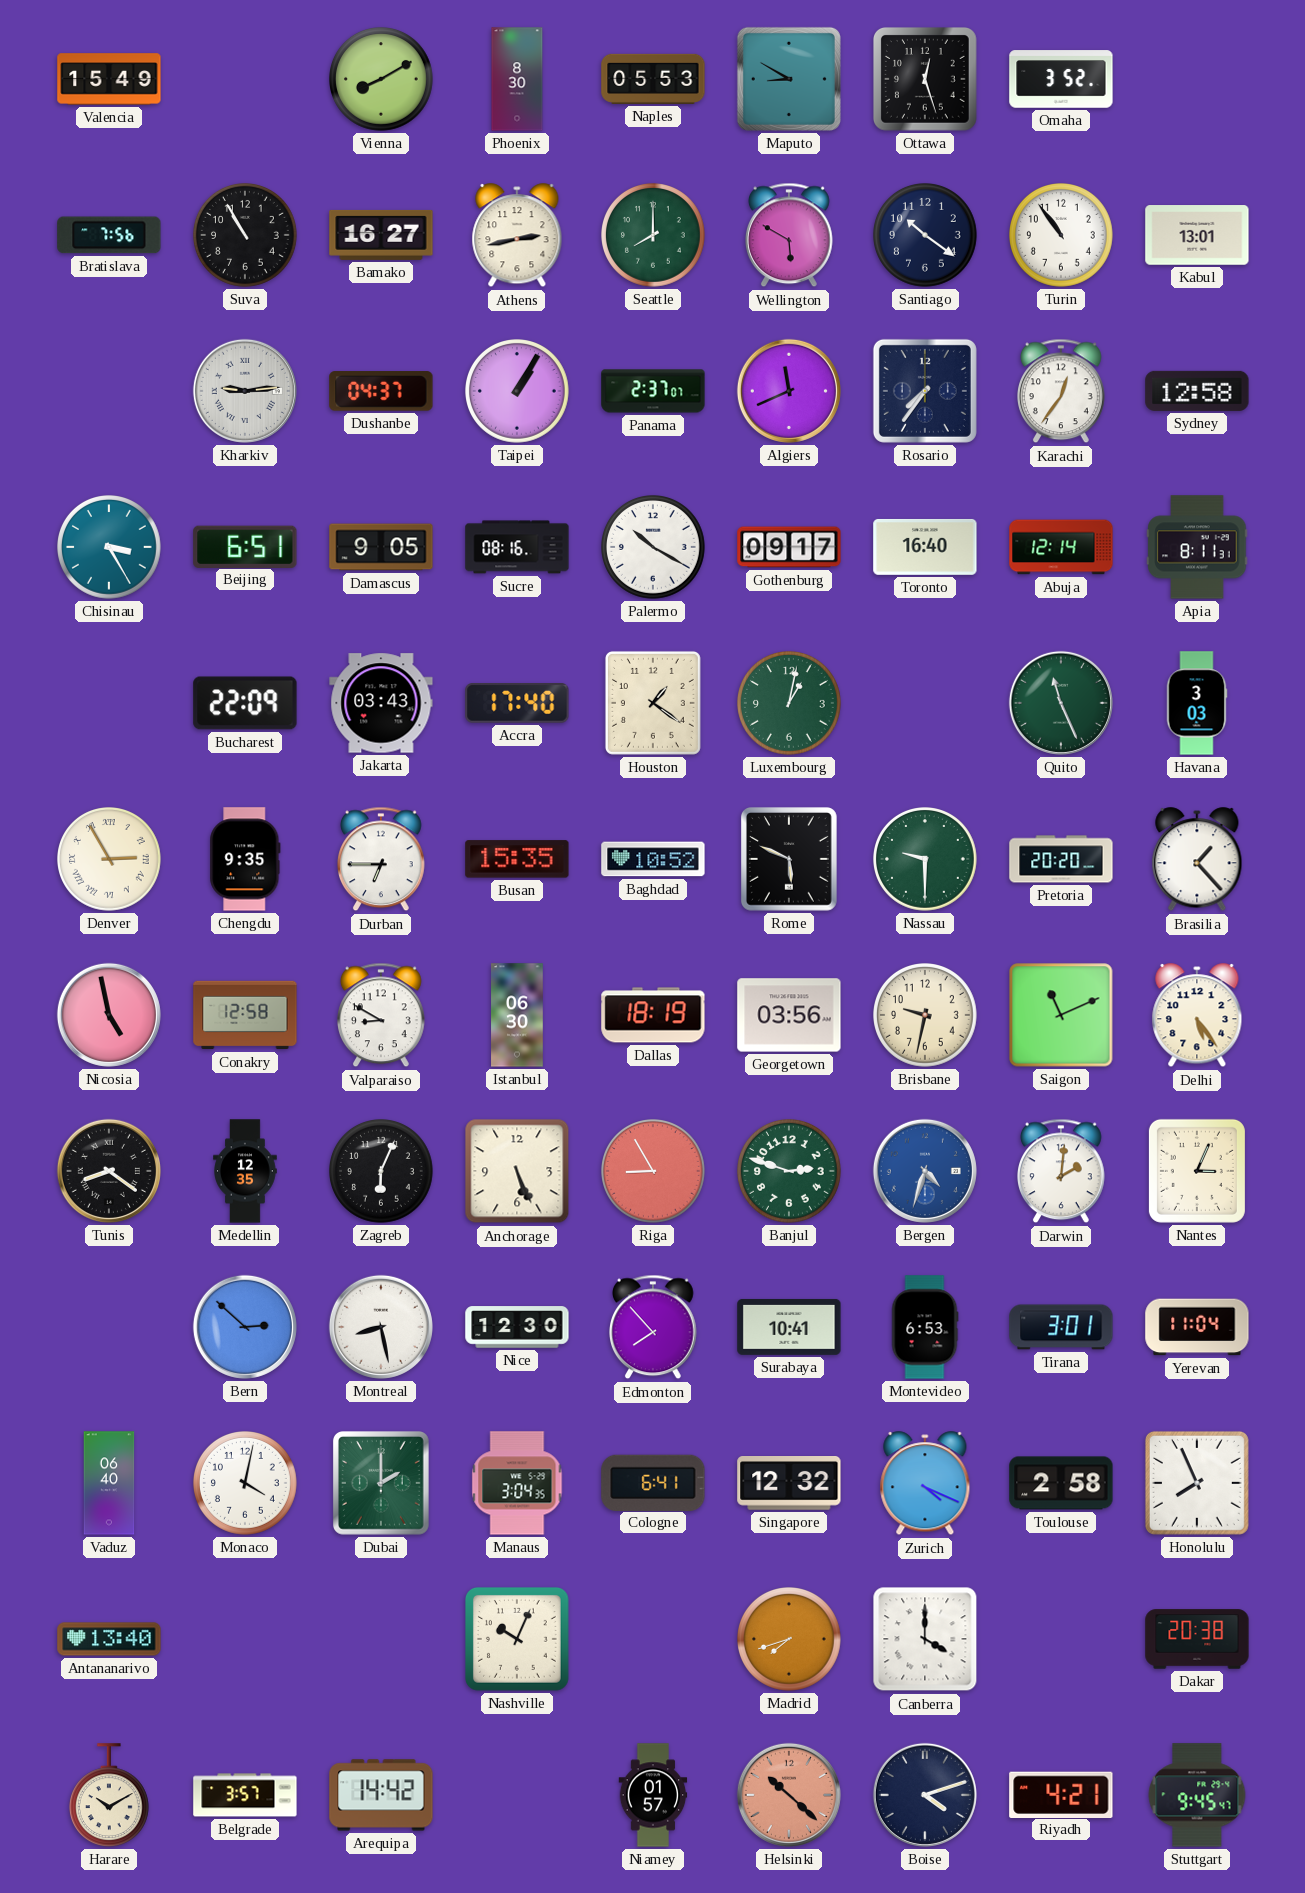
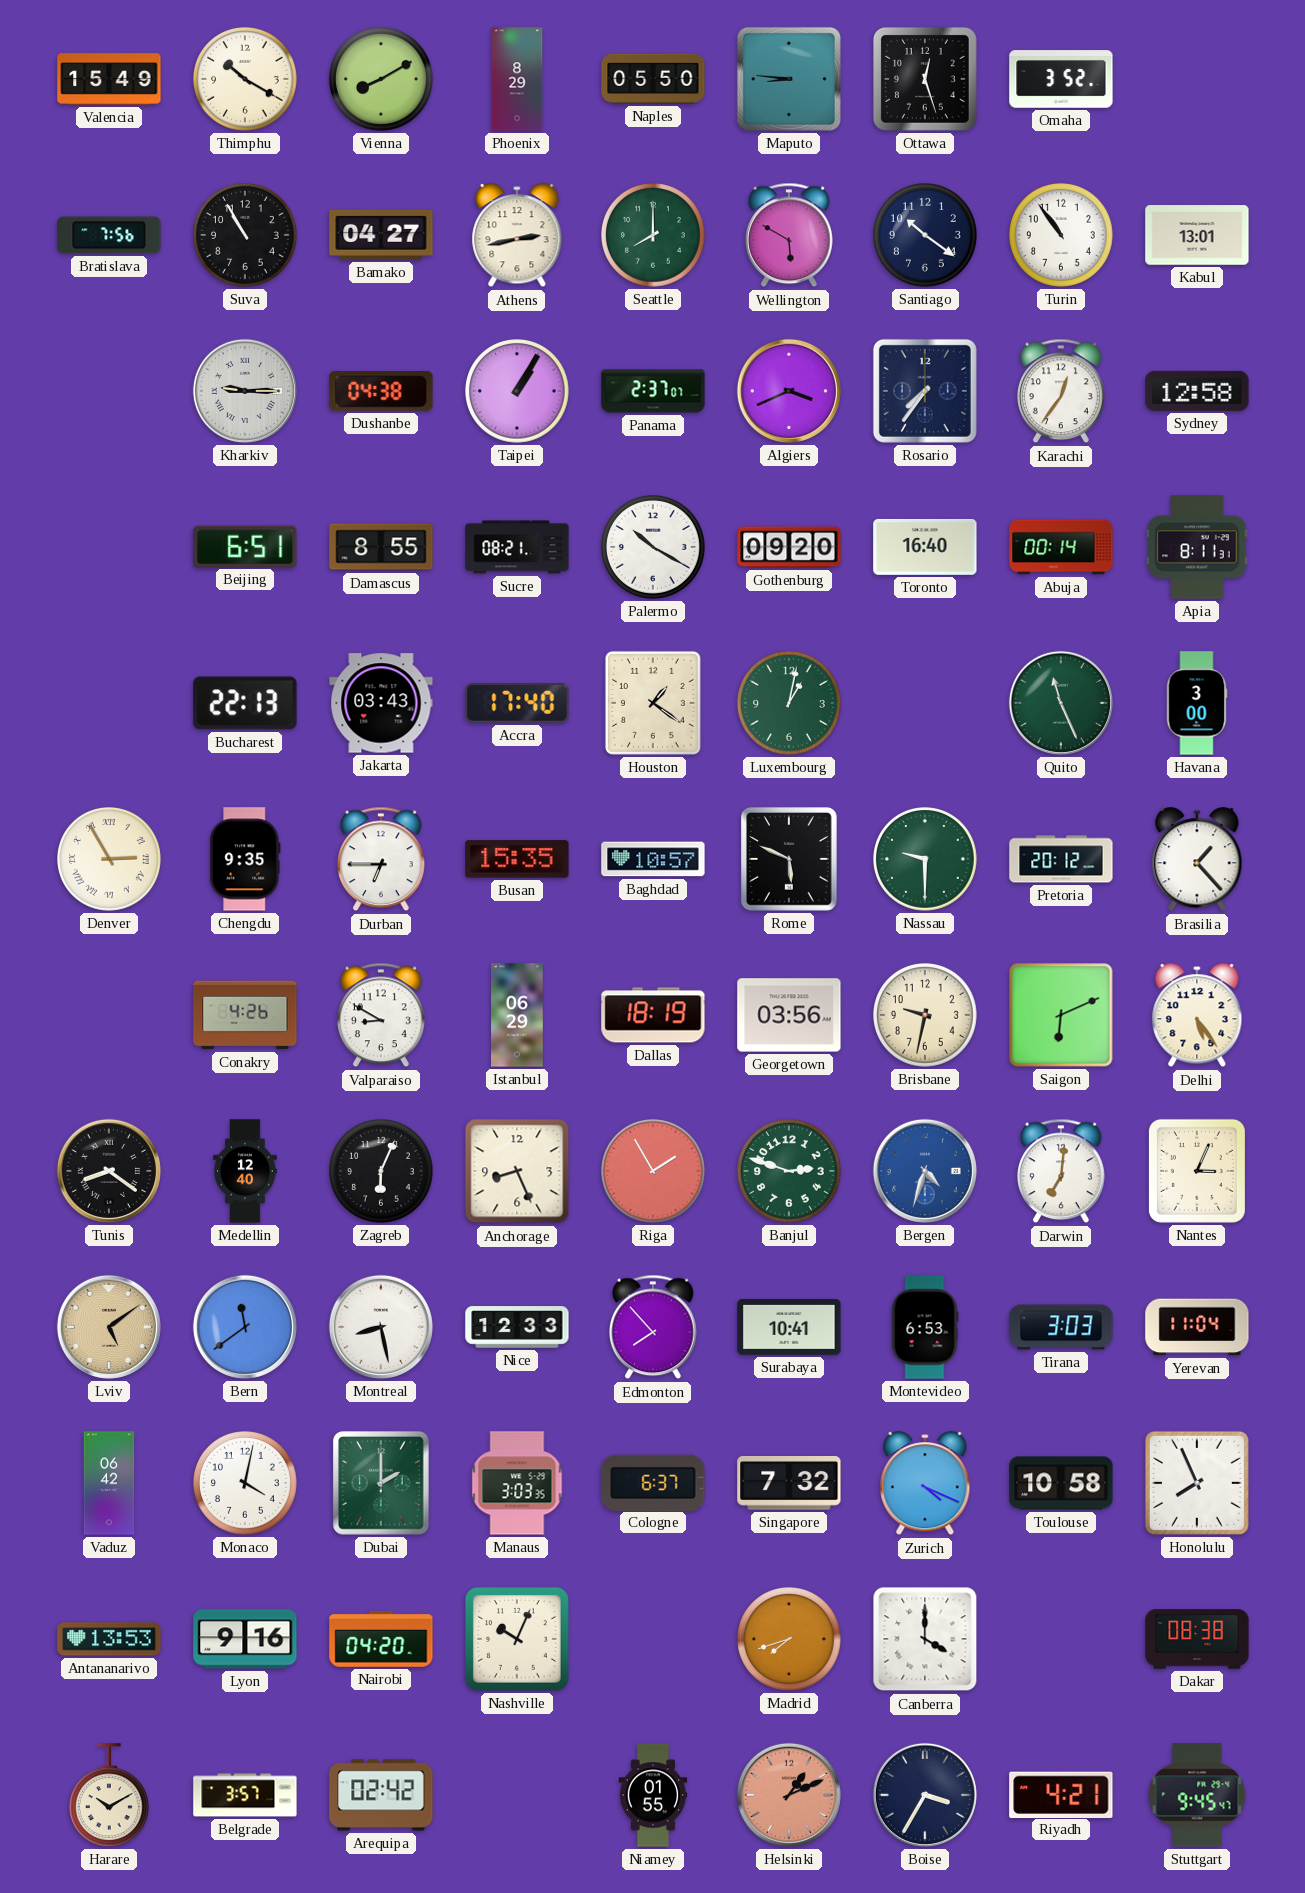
Thimphu: none -> 10:20
Phoenix: 8:30 -> 8:29
Naples: 05:53 -> 05:50
Maputo: 8:50 -> 8:46
Bamako: 16:27 -> 04:27
Kharkiv: 9:14 -> 9:15
Dushanbe: 04:37 -> 04:38
Algiers: 11:41 -> 3:41
Chisinau: 3:25 -> none
Damascus: 9:05 -> 8:55
Sucre: 08:16 -> 08:21
Gothenburg: 09:17 -> 09:20
Abuja: 12:14 -> 00:14
Bucharest: 22:09 -> 22:13
Havana: 3:03 -> 3:00
Baghdad: 10:52 -> 10:57
Pretoria: 20:20 -> 20:12
Nicosia: 4:58 -> none
Conakry: 12:58 -> 4:26
Istanbul: 06:30 -> 06:29
Saigon: 11:11 -> 6:11
Medellin: 12:35 -> 12:40
Anchorage: 5:26 -> 8:26
Riga: 8:55 -> 1:55
Darwin: 2:01 -> 7:01
Lviv: none -> 5:09
Bern: 2:52 -> 11:39
Nice: 12:30 -> 12:33
Tirana: 3:01 -> 3:03
Vaduz: 06:40 -> 06:42
Manaus: 3:04 -> 3:03
Cologne: 6:41 -> 6:37
Singapore: 12:32 -> 7:32
Toulouse: 2:58 -> 10:58
Antananarivo: 13:40 -> 13:53
Lyon: none -> 9:16
Nairobi: none -> 04:20
Dakar: 20:38 -> 08:38
Arequipa: 14:42 -> 02:42
Niamey: 01:57 -> 01:55
Helsinki: 10:22 -> 1:11
Boise: 4:12 -> 3:35
